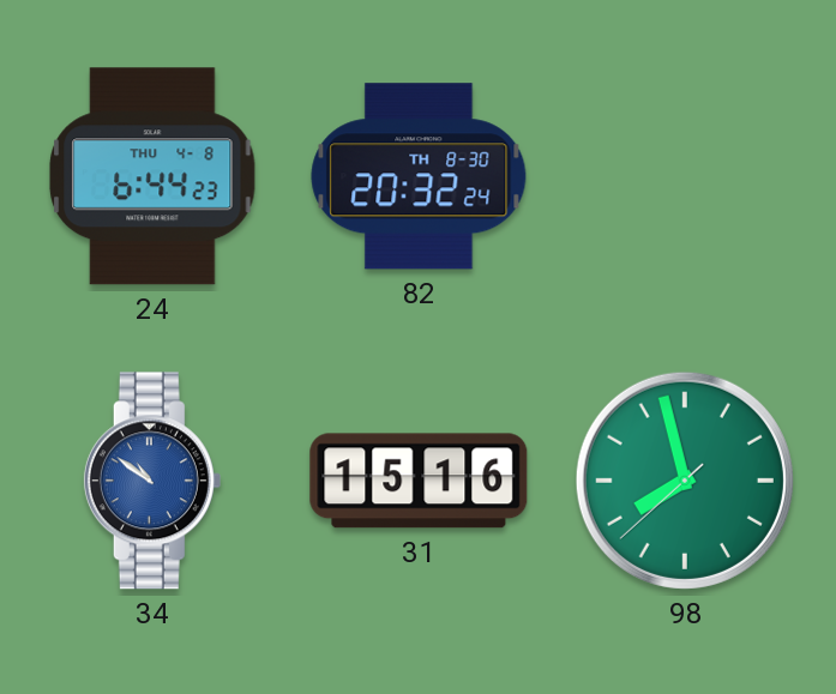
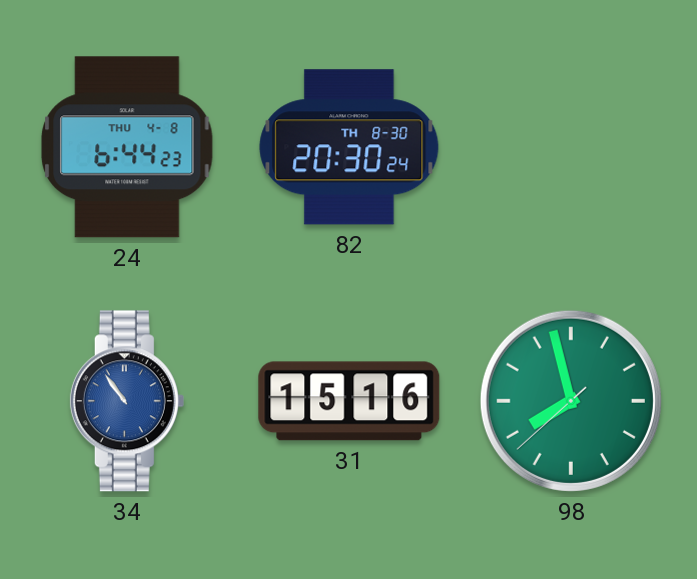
82: 20:32 -> 20:30
34: 10:51 -> 10:54
